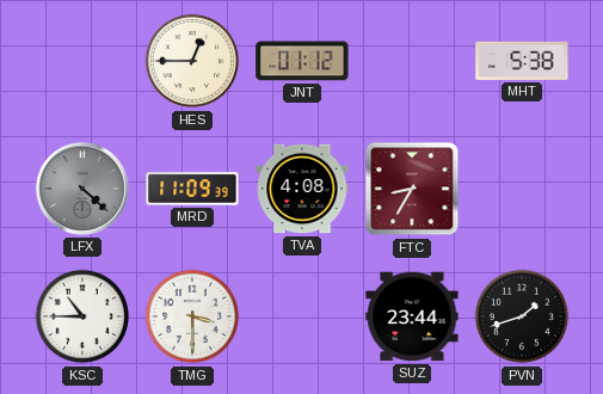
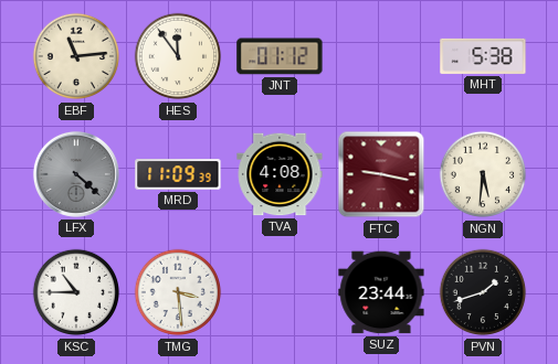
EBF: none -> 11:14
HES: 12:45 -> 11:54
FTC: 8:35 -> 9:17
NGN: none -> 5:31
TMG: 3:30 -> 3:29
